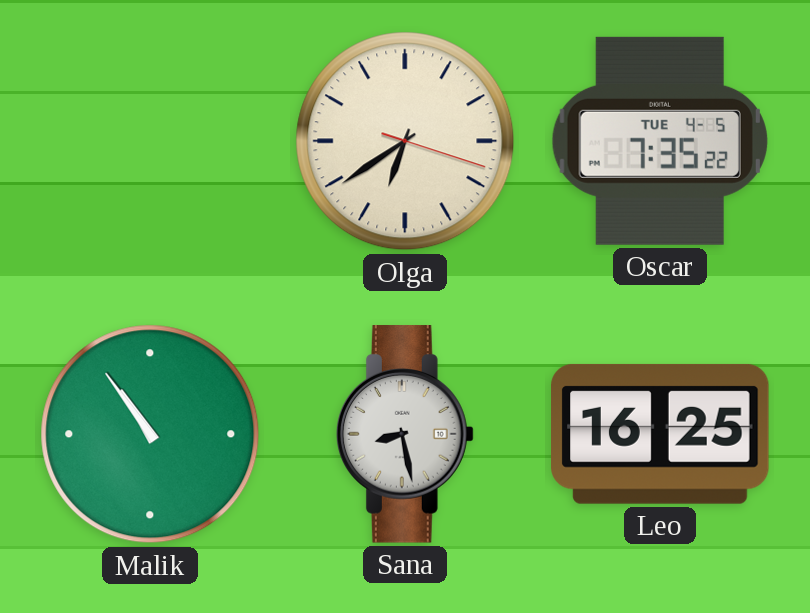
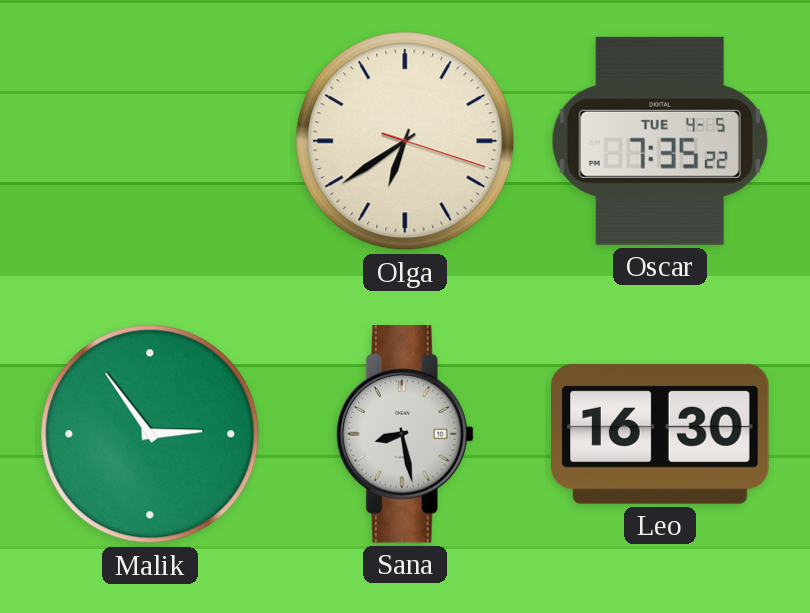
Malik: 10:54 -> 2:54
Leo: 16:25 -> 16:30
